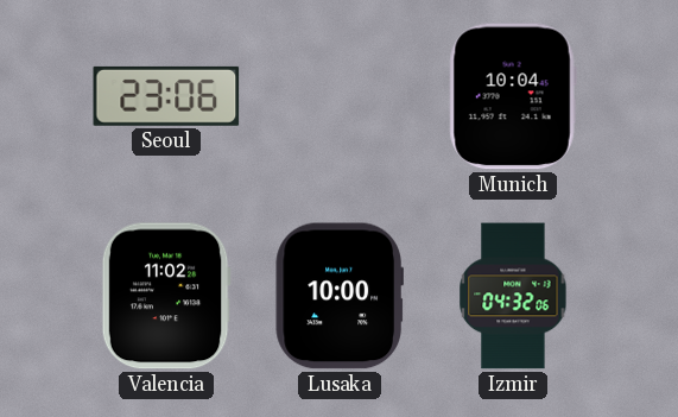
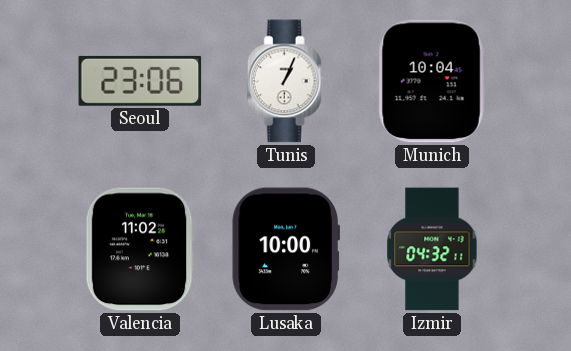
Tunis: none -> 1:04
Izmir: 04:32:06 -> 04:32:11
